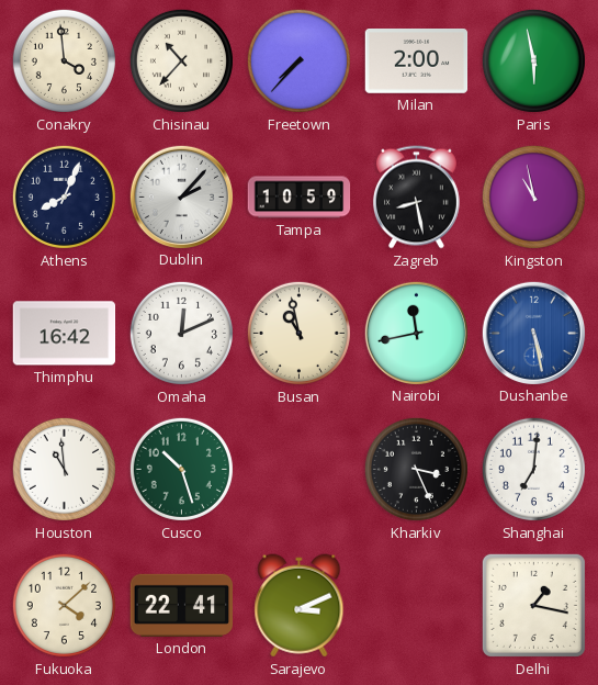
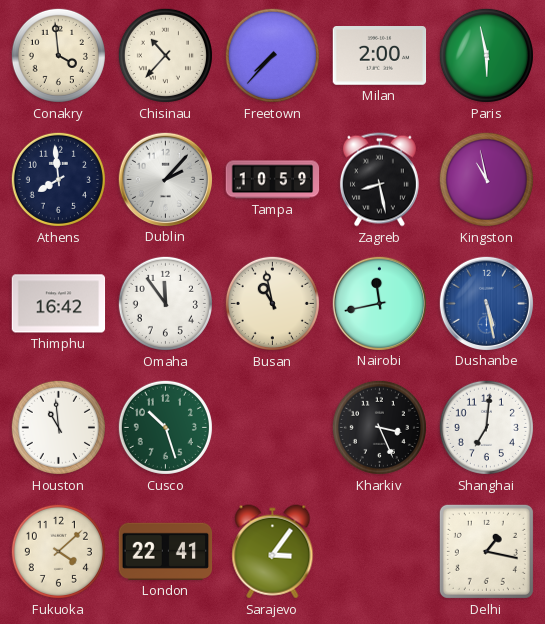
Athens: 8:04 -> 7:59
Omaha: 12:11 -> 11:54
Sarajevo: 3:11 -> 3:06
